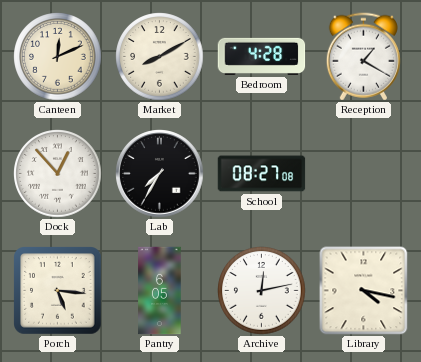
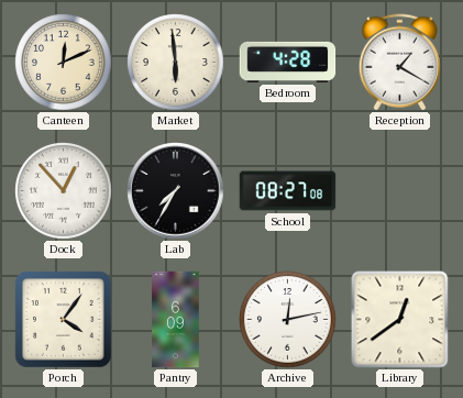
Market: 8:10 -> 5:59
Porch: 5:16 -> 4:06
Pantry: 6:05 -> 6:09
Library: 4:17 -> 12:39
